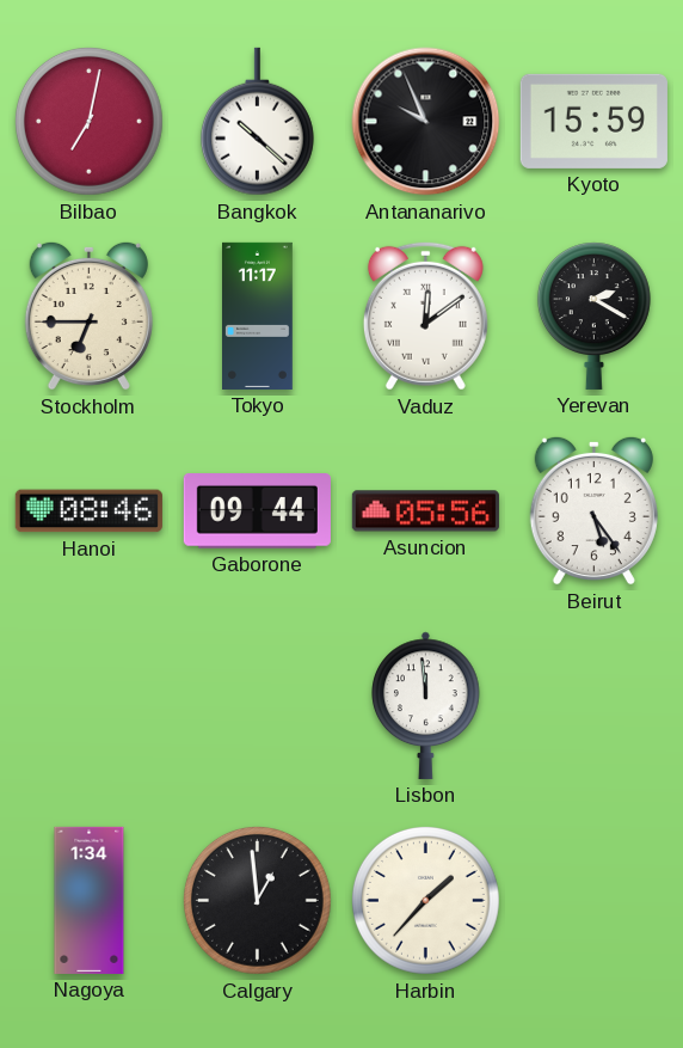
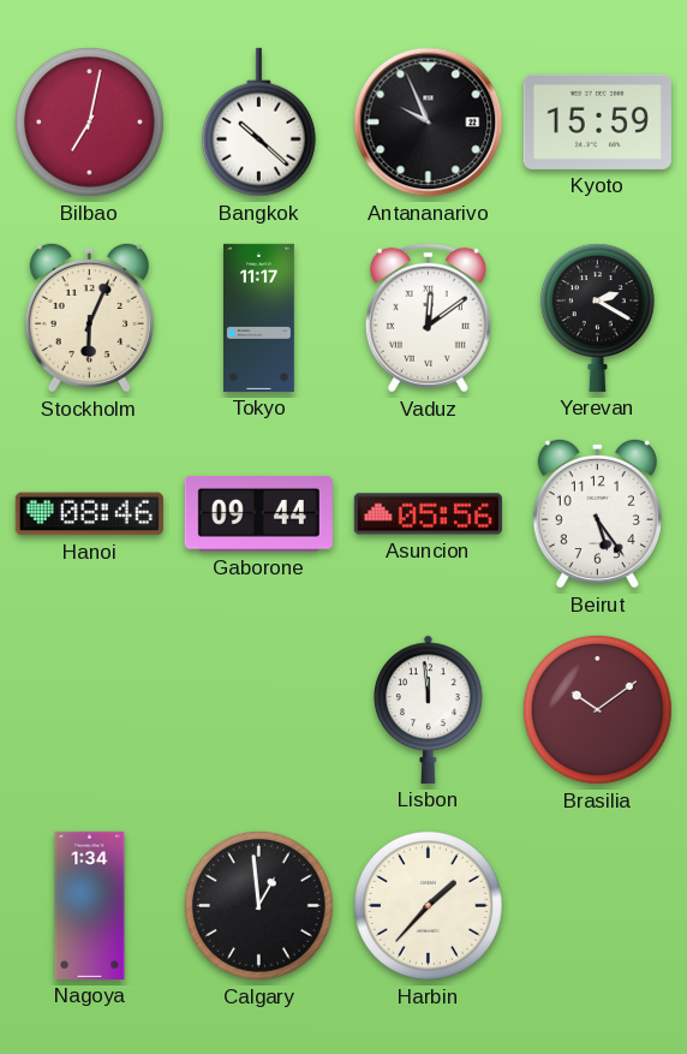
Stockholm: 6:45 -> 6:04
Brasilia: none -> 10:09
